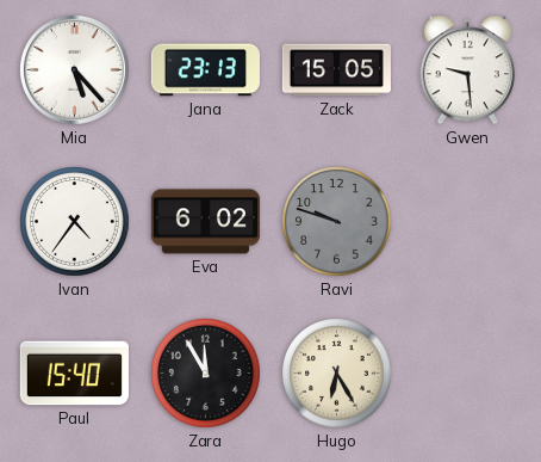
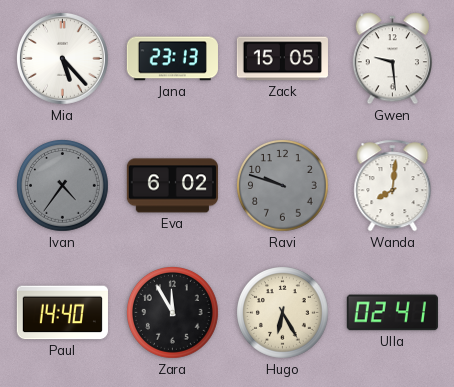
Ivan dial: white -> grey
Wanda: none -> 8:01
Paul: 15:40 -> 14:40
Ulla: none -> 02:41
